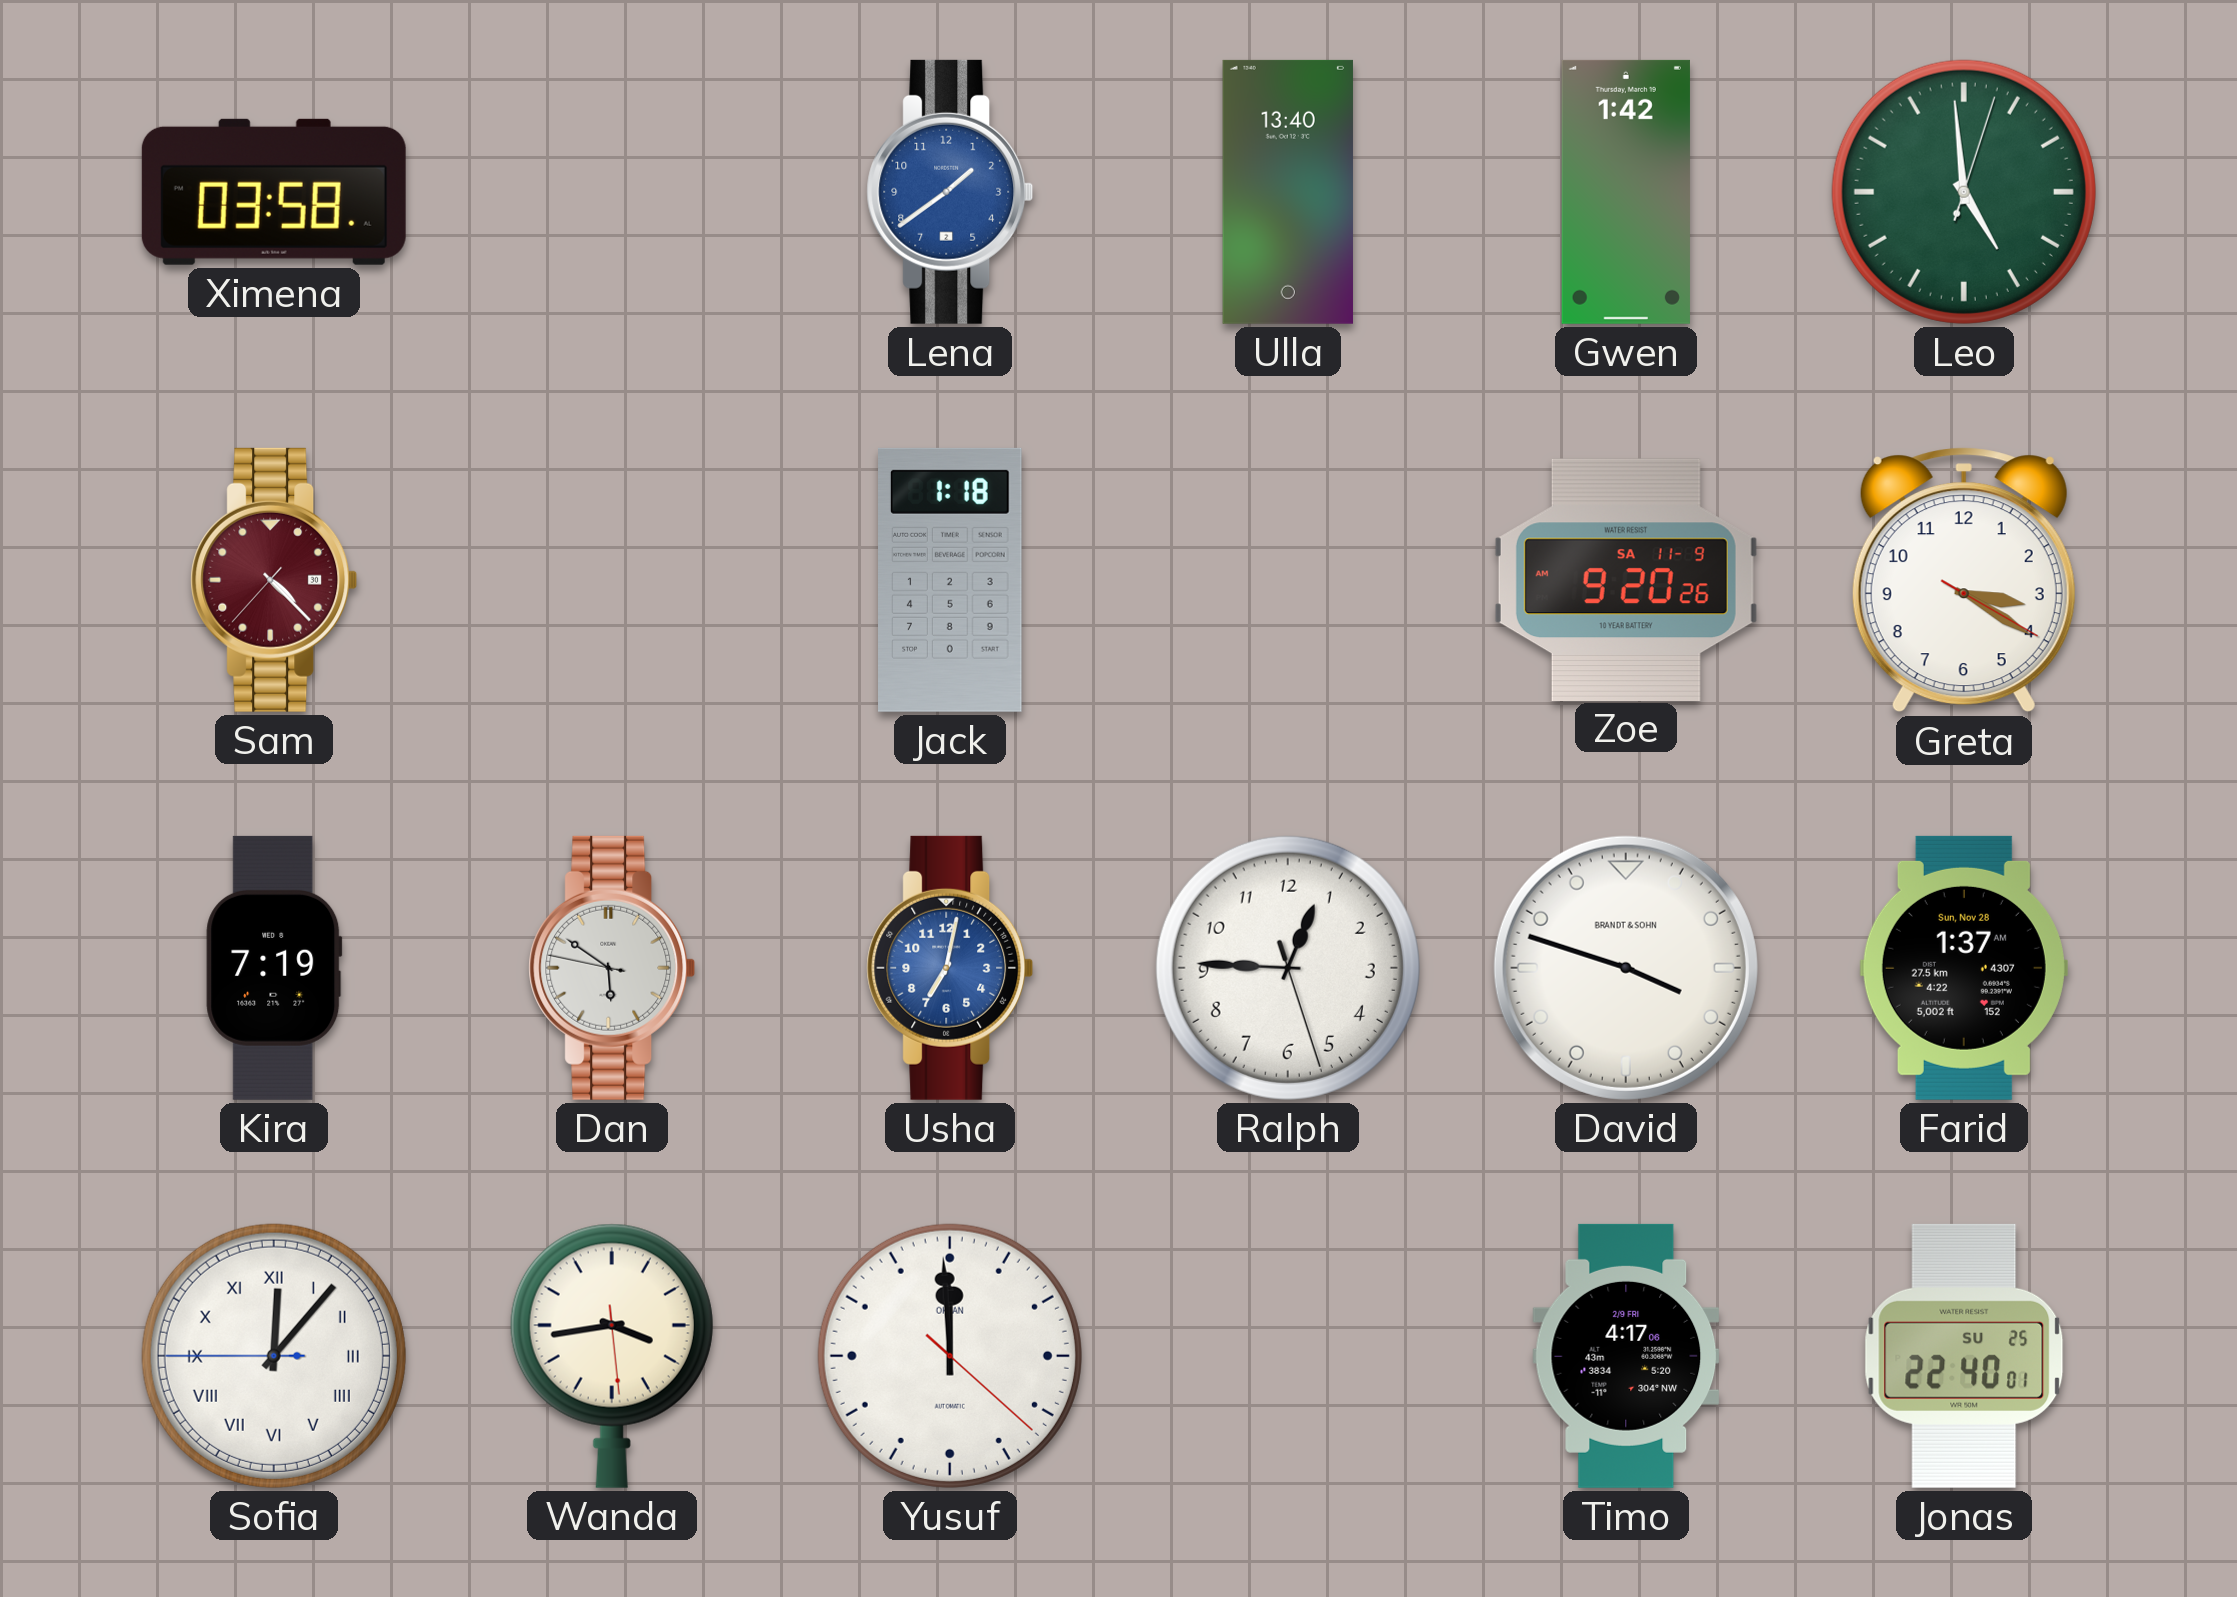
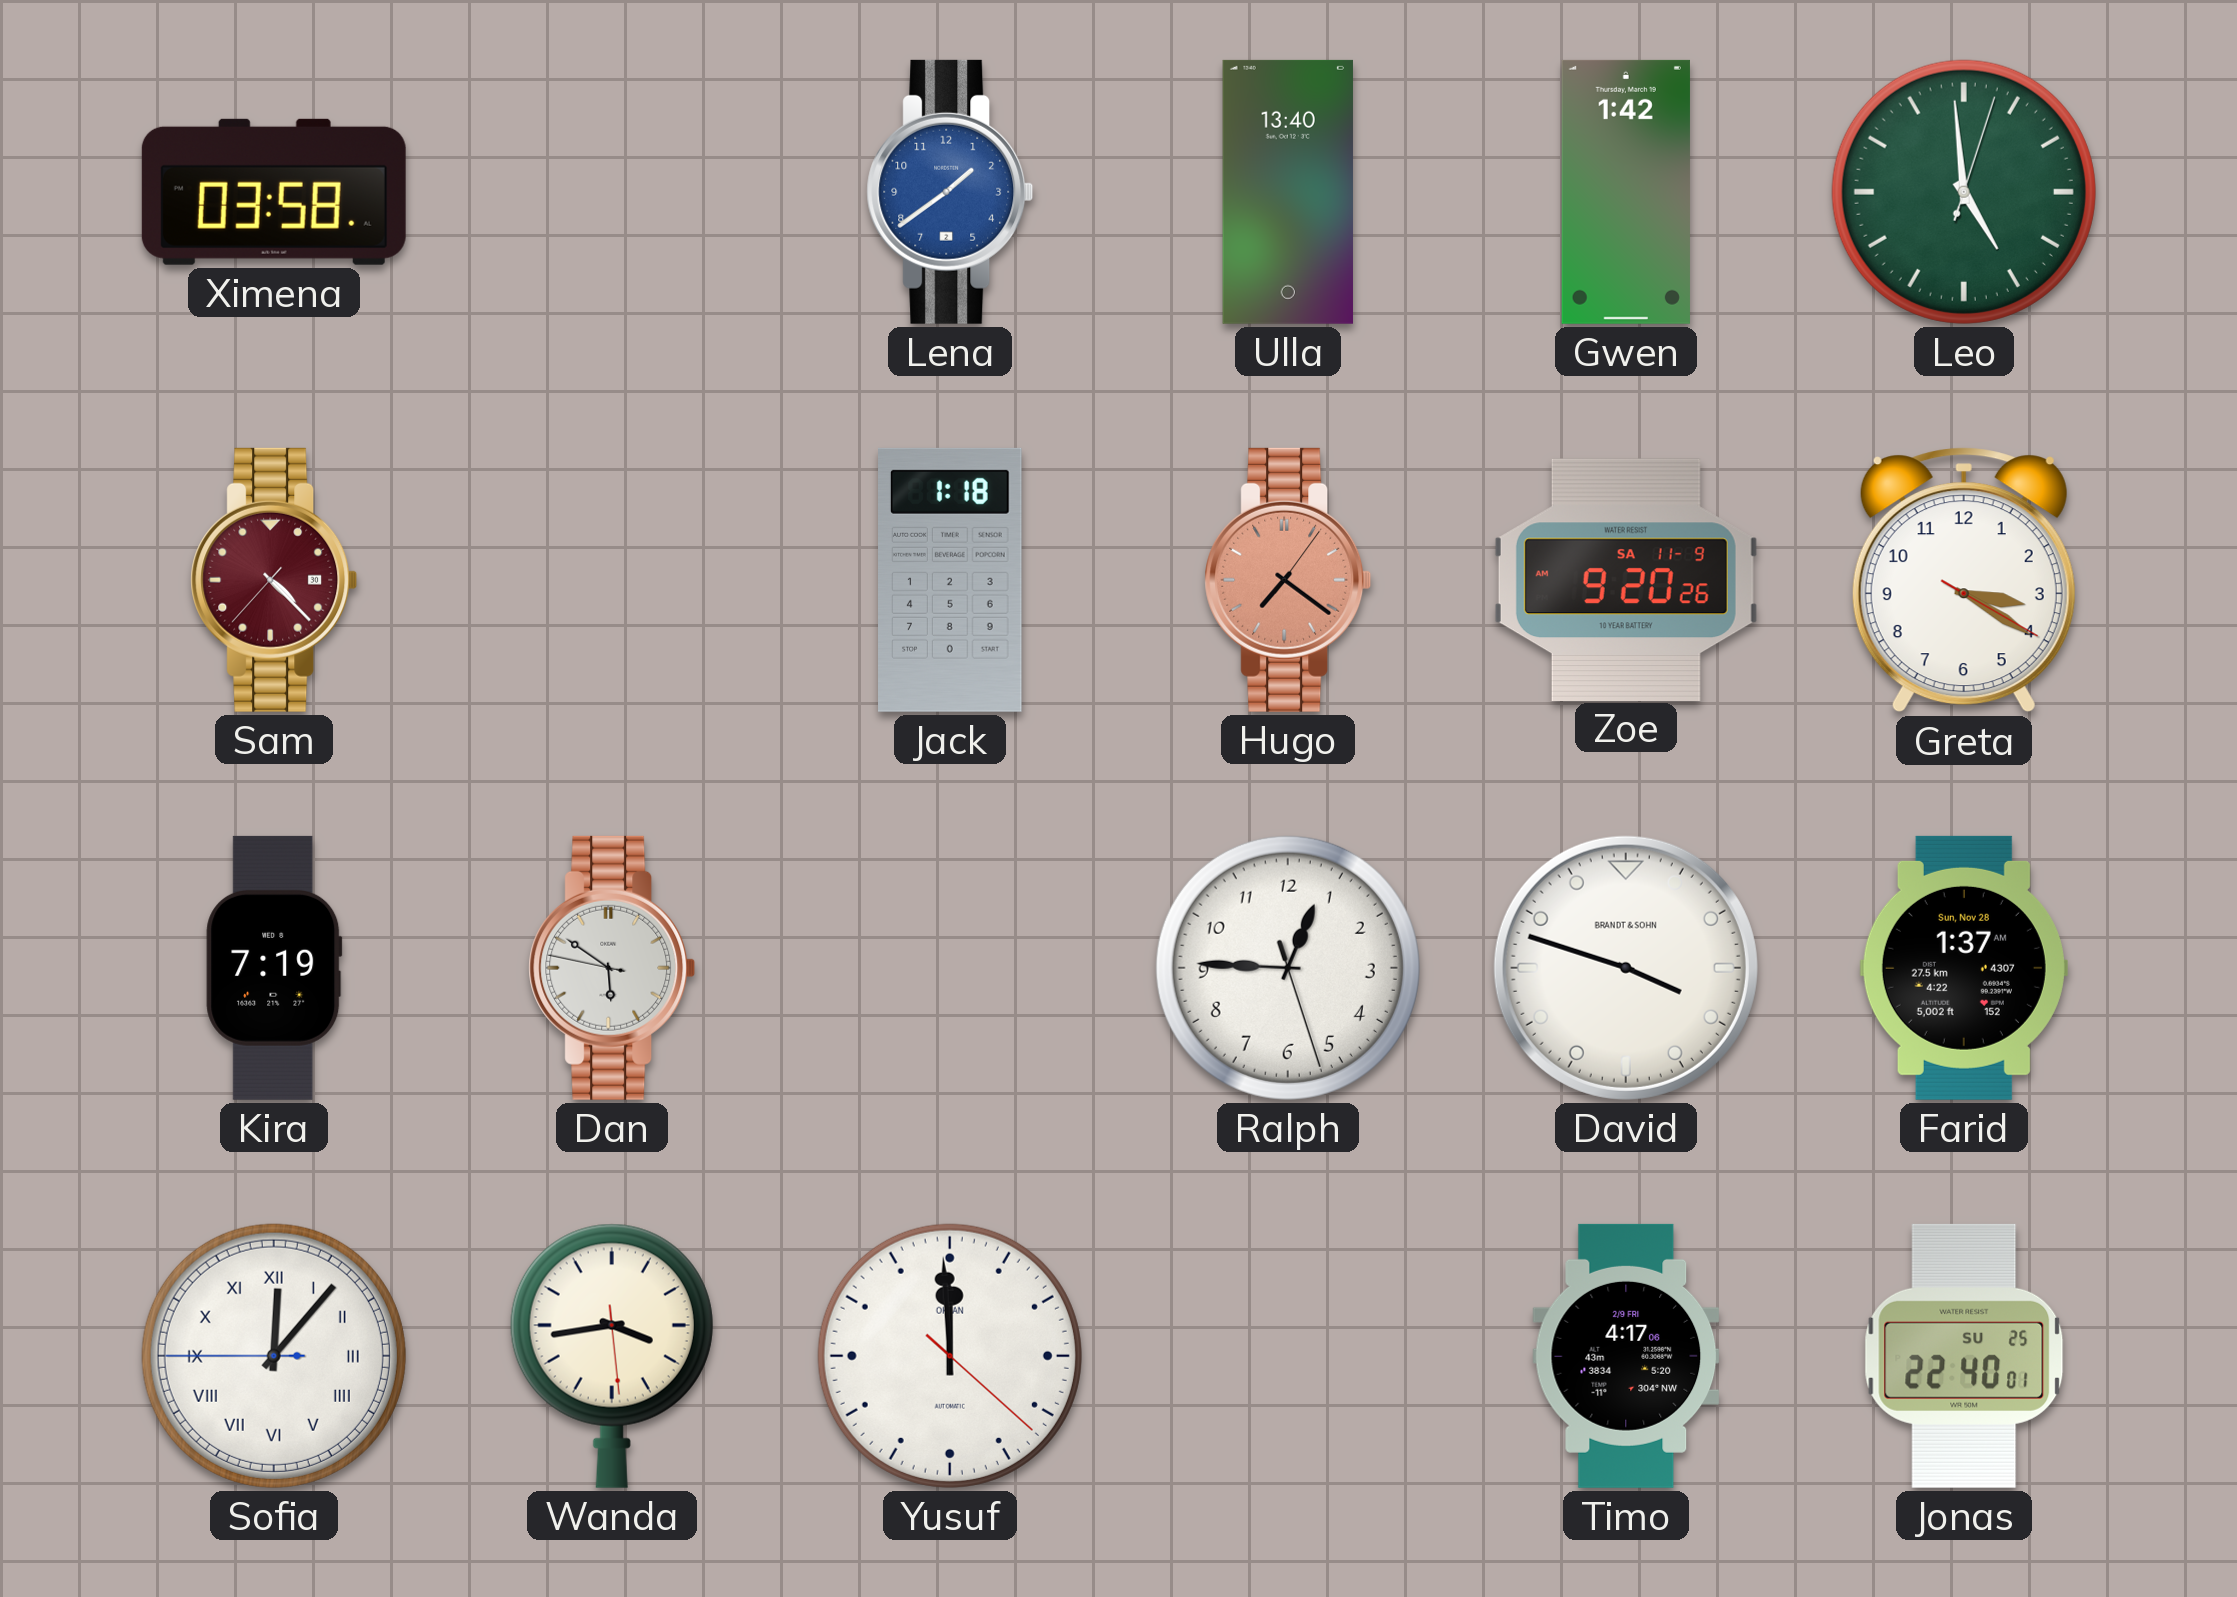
Hugo: none -> 7:21
Usha: 7:02 -> none
